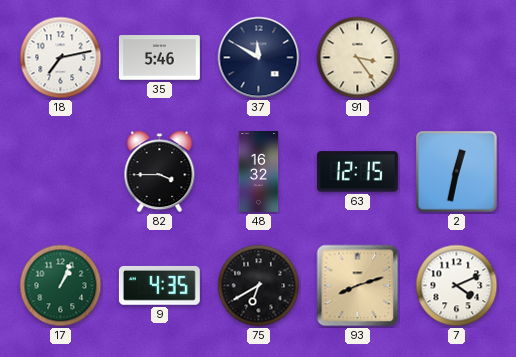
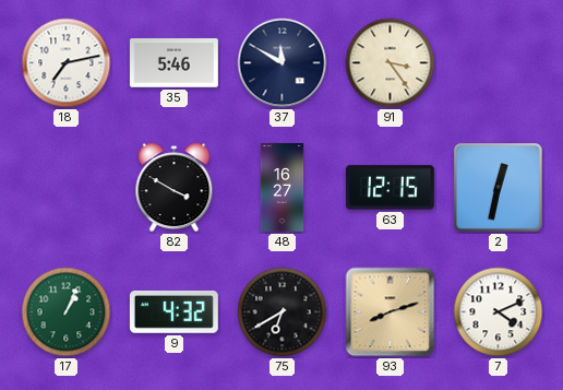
82: 3:45 -> 3:50
48: 16:32 -> 16:27
9: 4:35 -> 4:32
